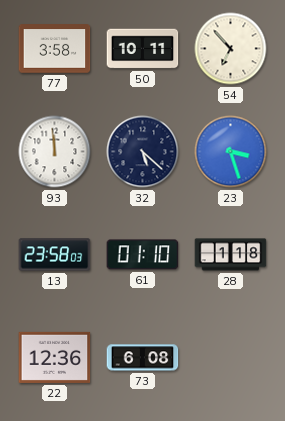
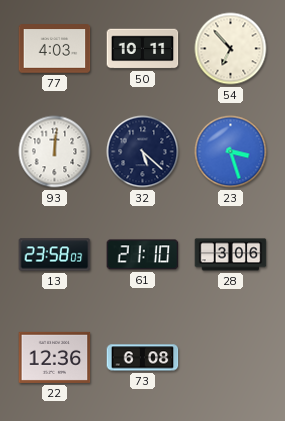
77: 3:58 -> 4:03
93: 11:59 -> 12:01
61: 01:10 -> 21:10
28: 1:18 -> 3:06
